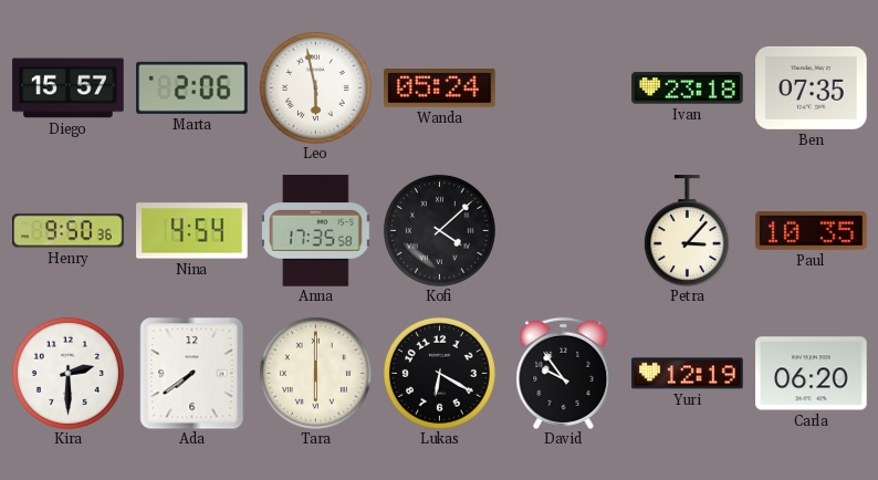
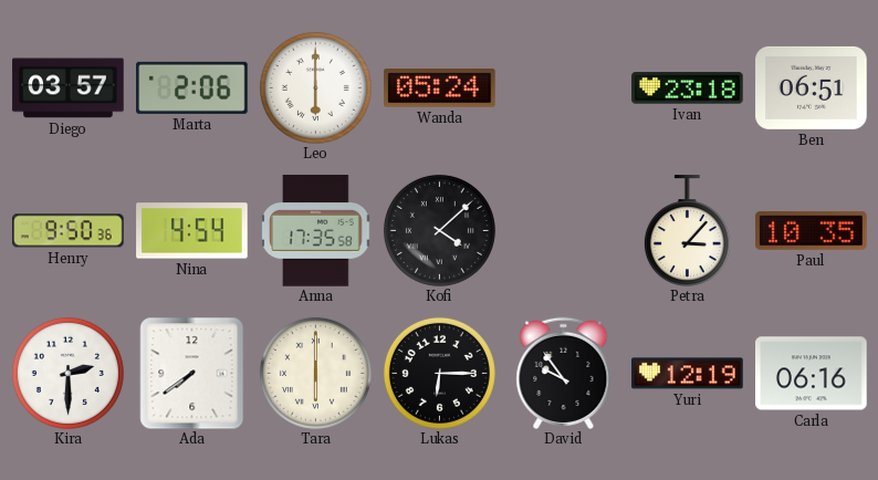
Diego: 15:57 -> 03:57
Leo: 5:58 -> 6:00
Ben: 07:35 -> 06:51
Lukas: 6:20 -> 6:15
Carla: 06:20 -> 06:16
